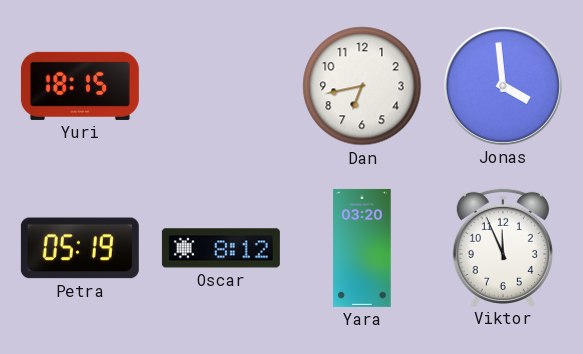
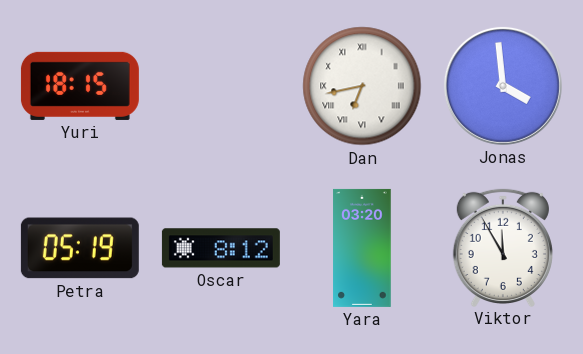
Dan numerals: Arabic -> Roman
Viktor: 11:56 -> 11:55
